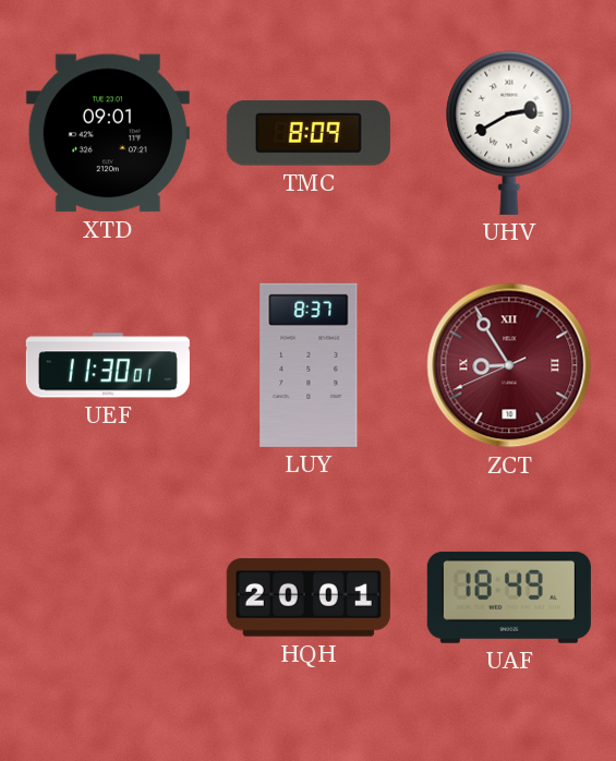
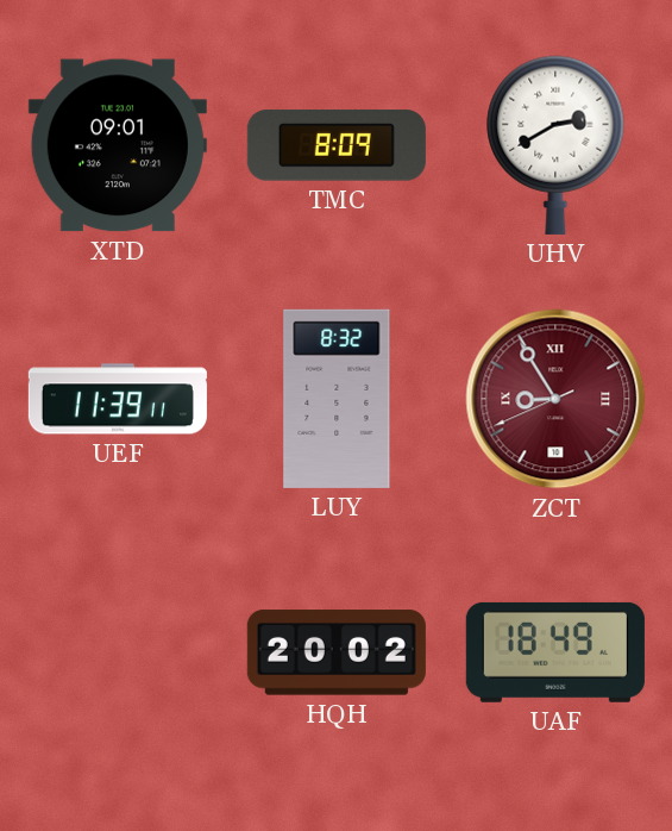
UEF: 11:30 -> 11:39
LUY: 8:37 -> 8:32
HQH: 20:01 -> 20:02
